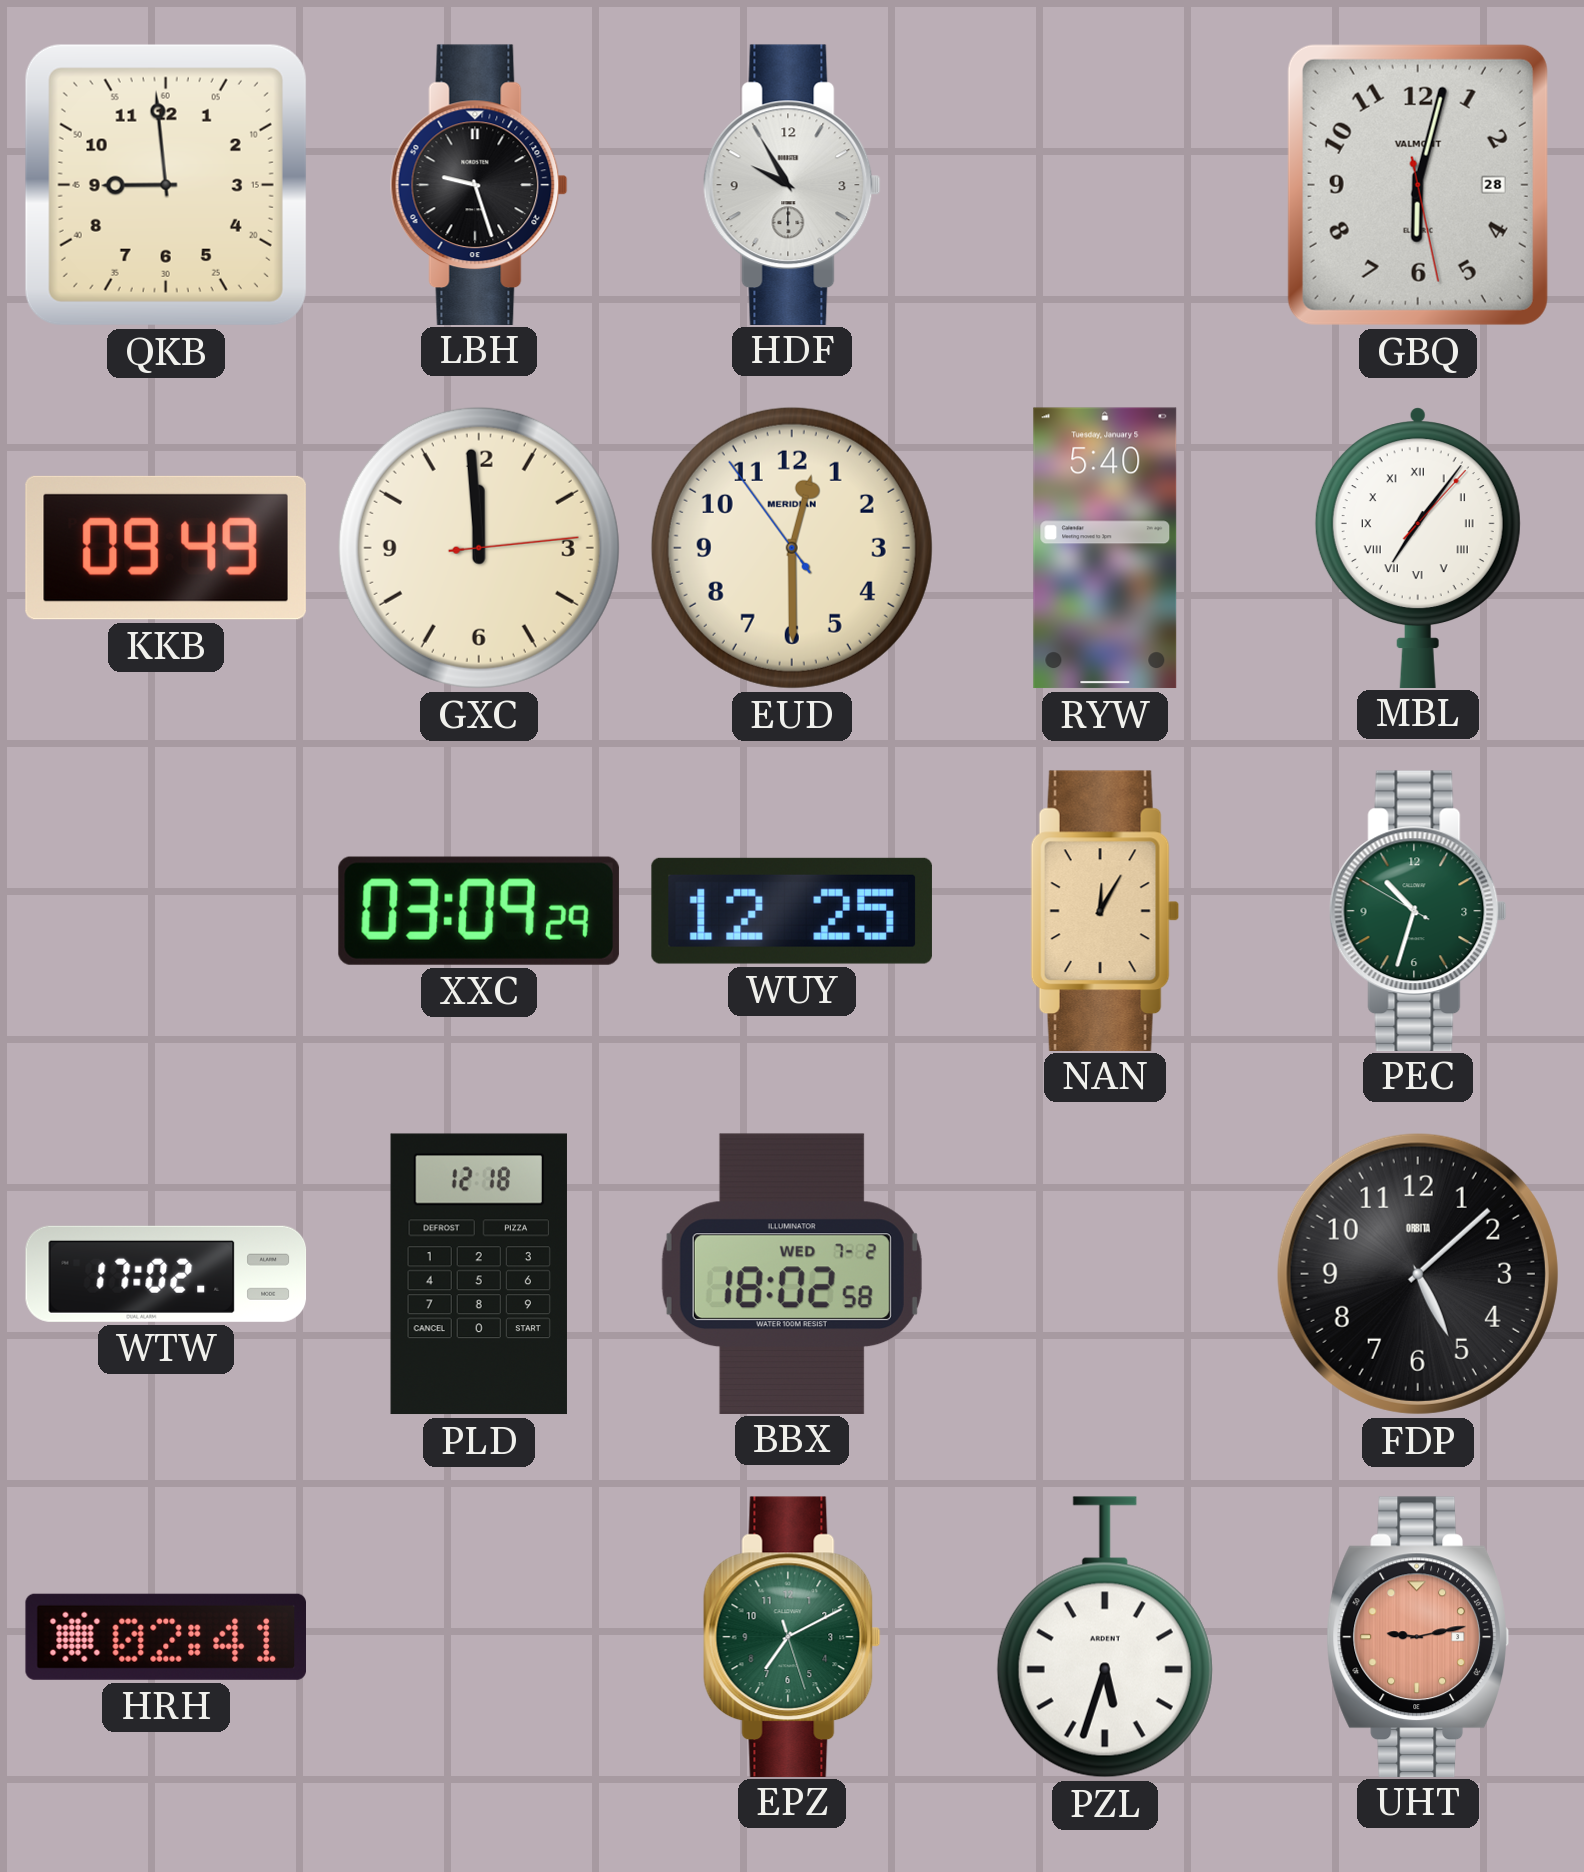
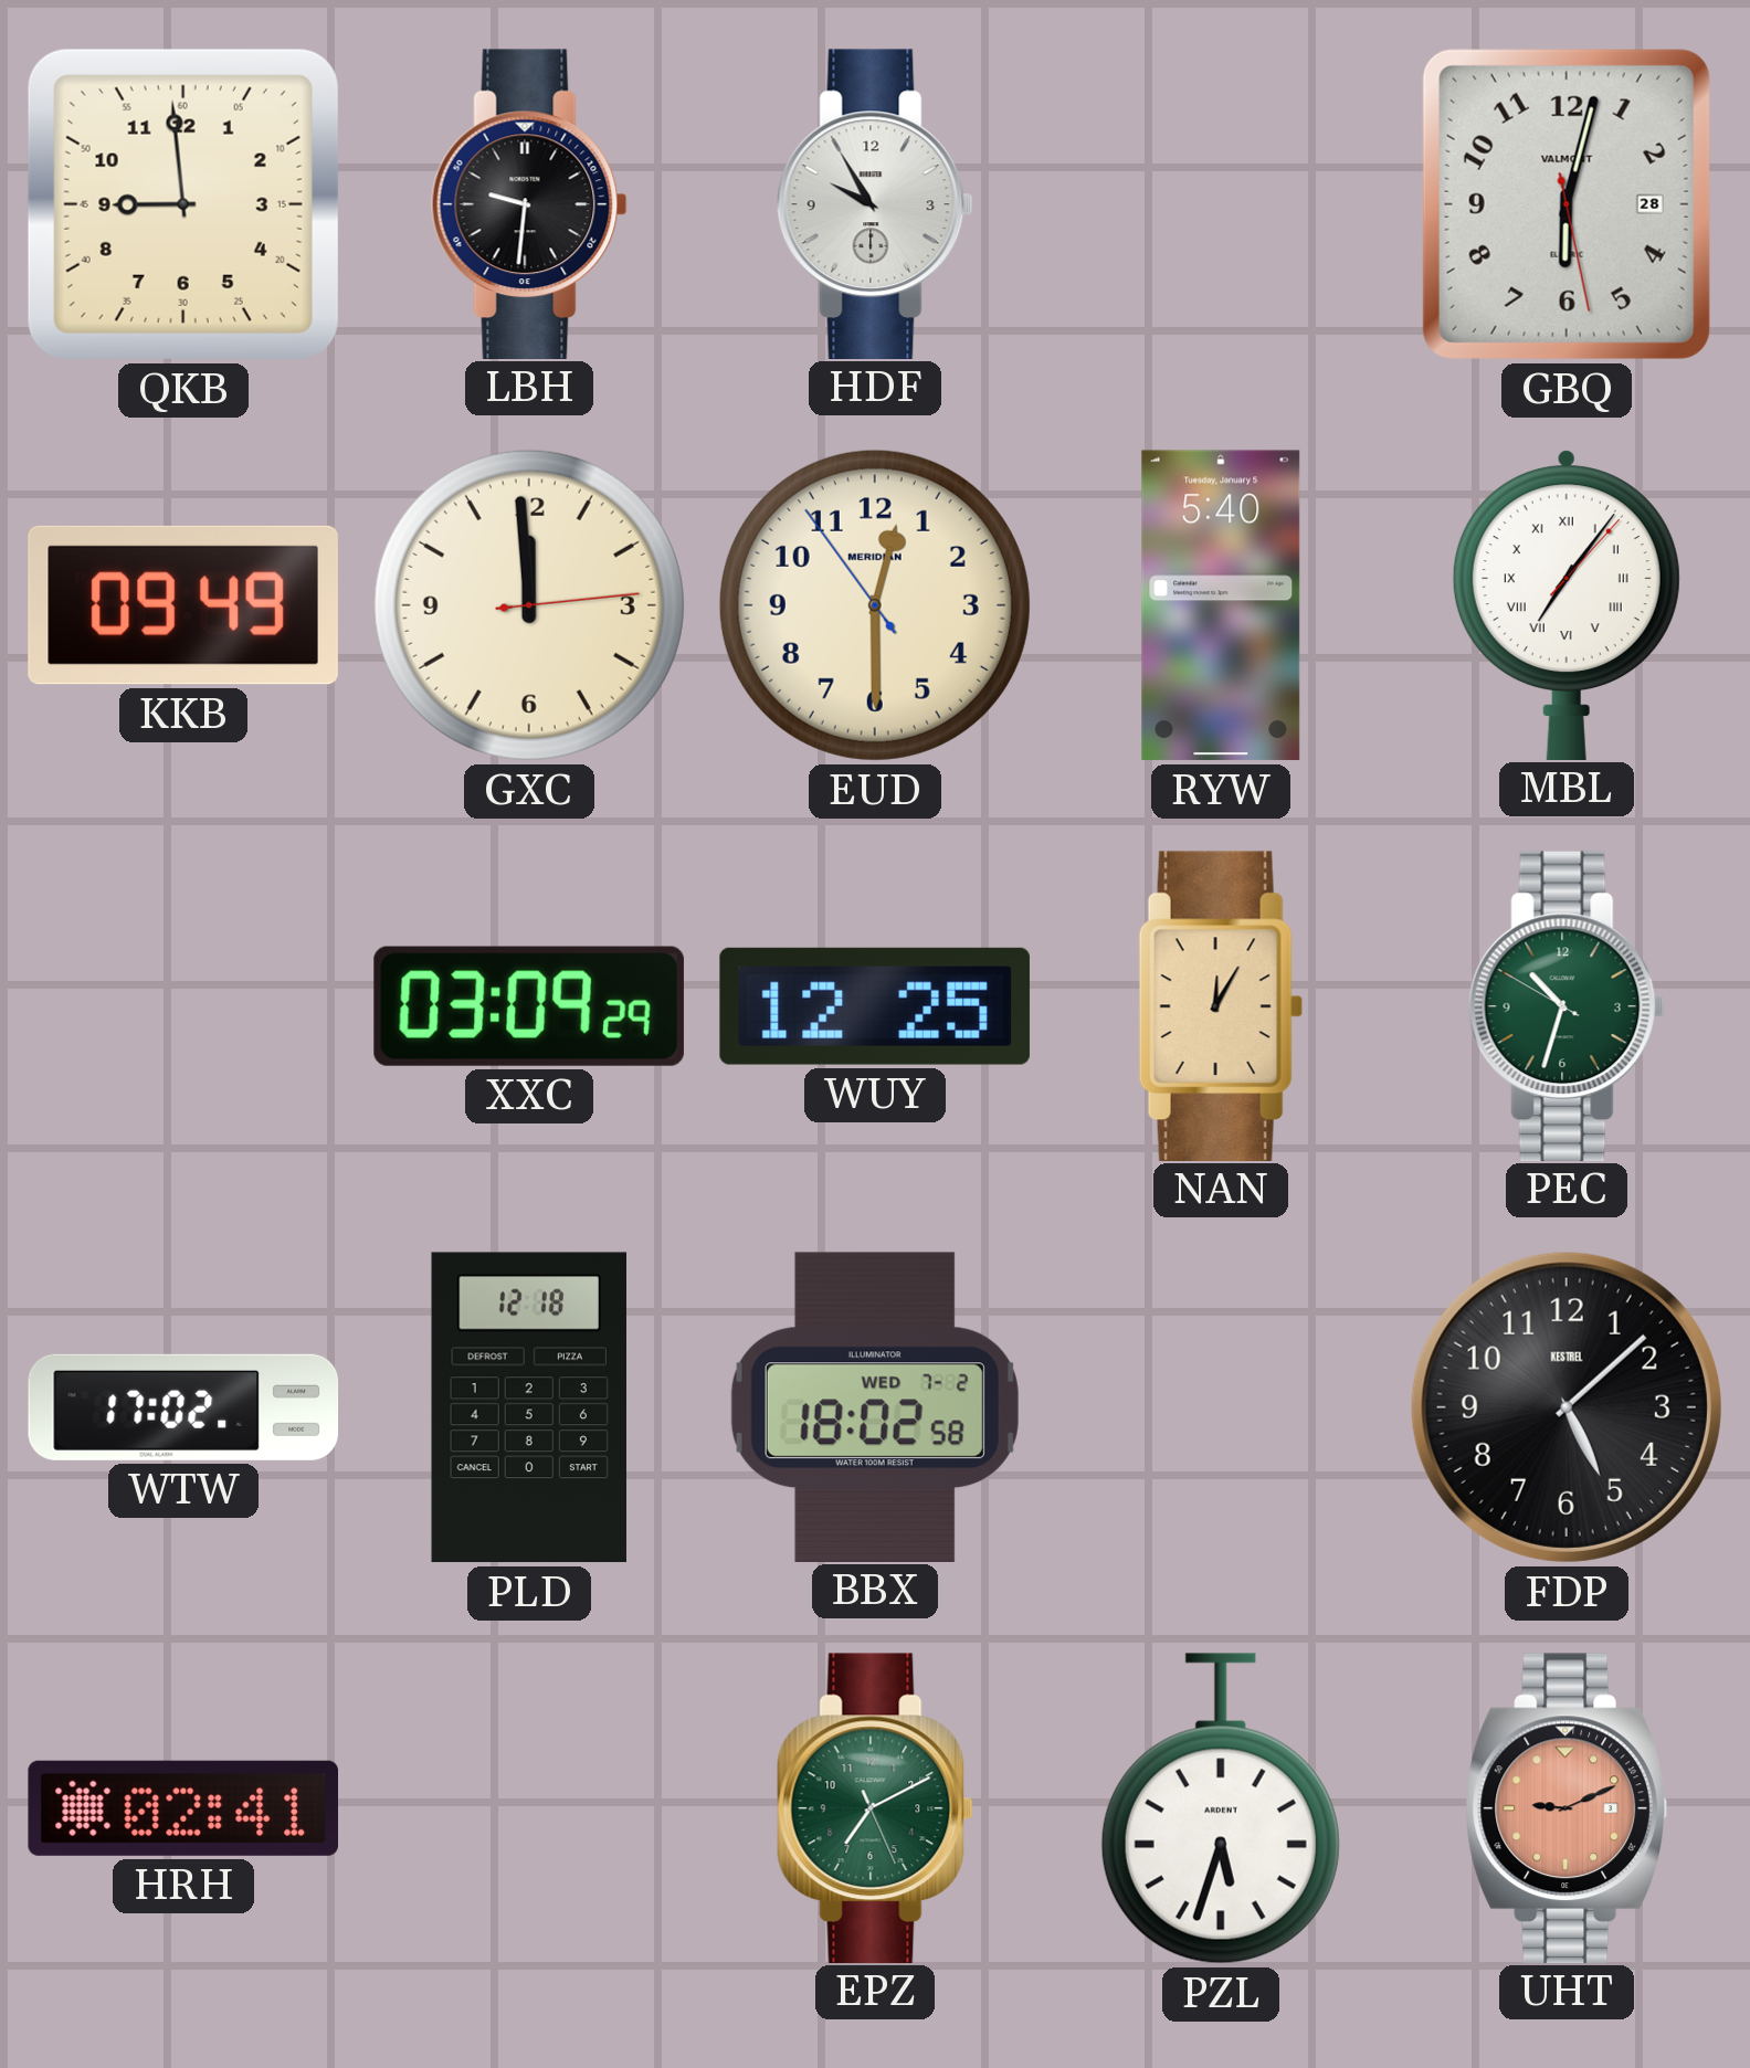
LBH: 9:27 -> 9:31
FDP brand: ORBITA -> KESTREL
EPZ: 7:10:27 -> 7:10:26
UHT: 9:13 -> 9:11
